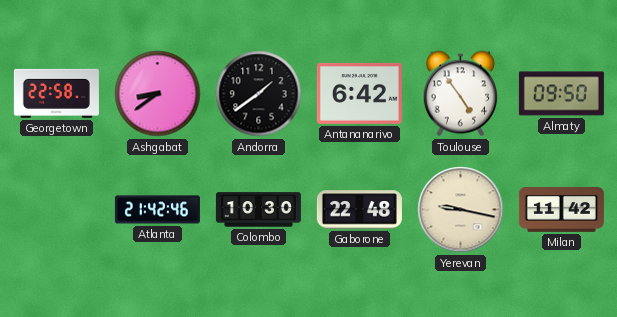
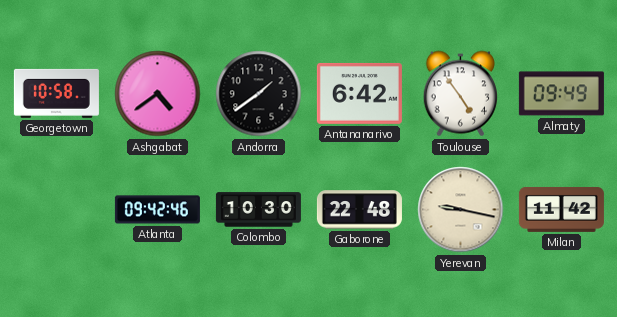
Georgetown: 22:58 -> 10:58
Ashgabat: 8:39 -> 4:39
Almaty: 09:50 -> 09:49
Atlanta: 21:42 -> 09:42
